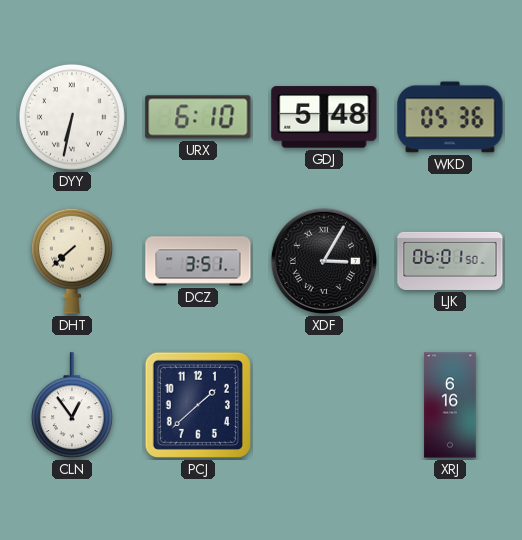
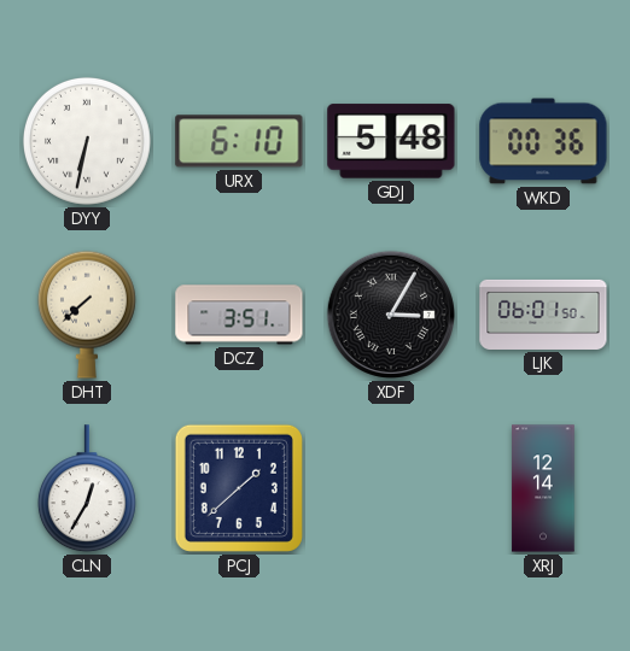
WKD: 05:36 -> 00:36
CLN: 12:54 -> 12:35
XRJ: 6:16 -> 12:14
